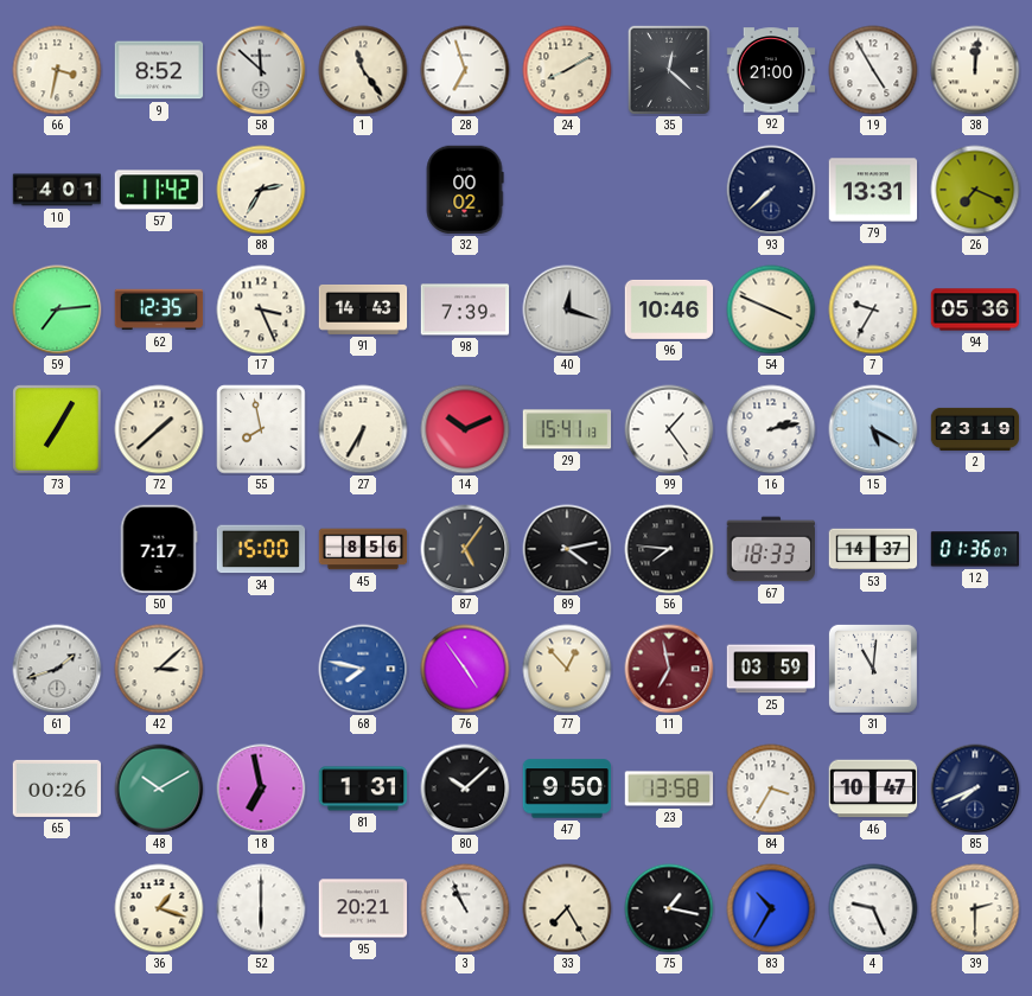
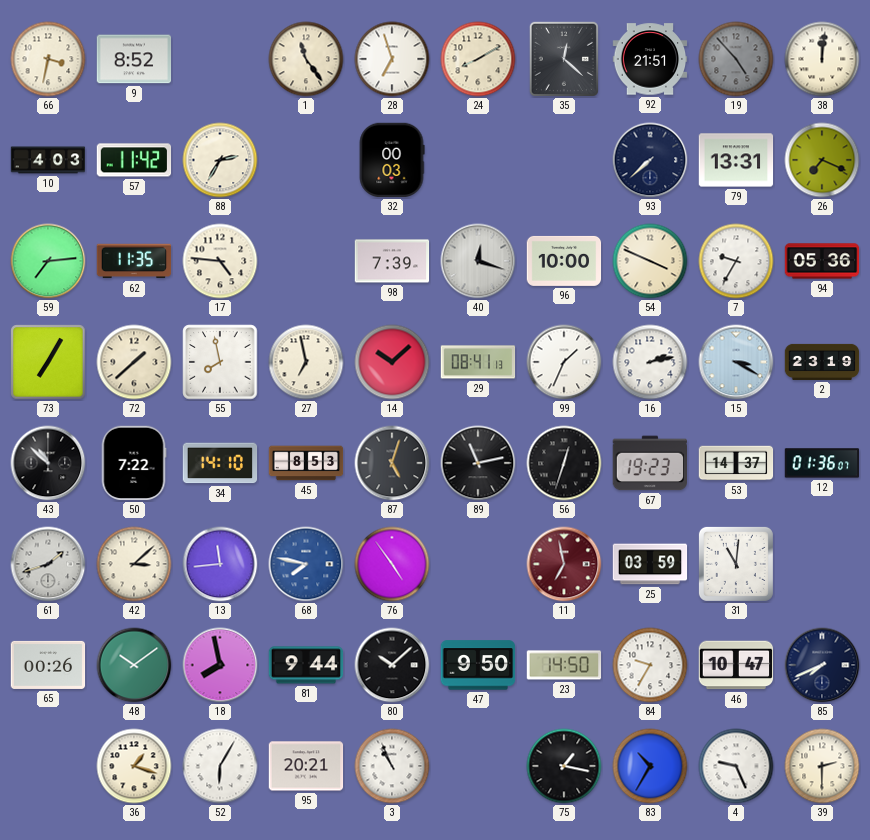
58: 11:52 -> none
92: 21:00 -> 21:51
19: 4:55 -> 4:53
19 dial: white -> grey
10: 4:01 -> 4:03
32: 00:02 -> 00:03
62: 12:35 -> 11:35
17: 3:26 -> 4:46
91: 14:43 -> none
96: 10:46 -> 10:00
27: 6:35 -> 6:58
14: 10:11 -> 10:08
29: 15:41 -> 08:41
99: 1:24 -> 1:34
15: 5:20 -> 3:20
43: none -> 10:52
50: 7:17 -> 7:22
34: 15:00 -> 14:10
45: 8:56 -> 8:53
87: 5:06 -> 5:03
89: 4:13 -> 11:13
56: 7:46 -> 12:33
67: 18:33 -> 19:23
13: none -> 11:44
77: 12:53 -> none
48: 10:10 -> 10:09
18: 6:58 -> 7:58
81: 1:31 -> 9:44
23: 13:58 -> 14:50
84: 3:35 -> 9:35
52: 6:00 -> 6:05
33: 7:25 -> none
